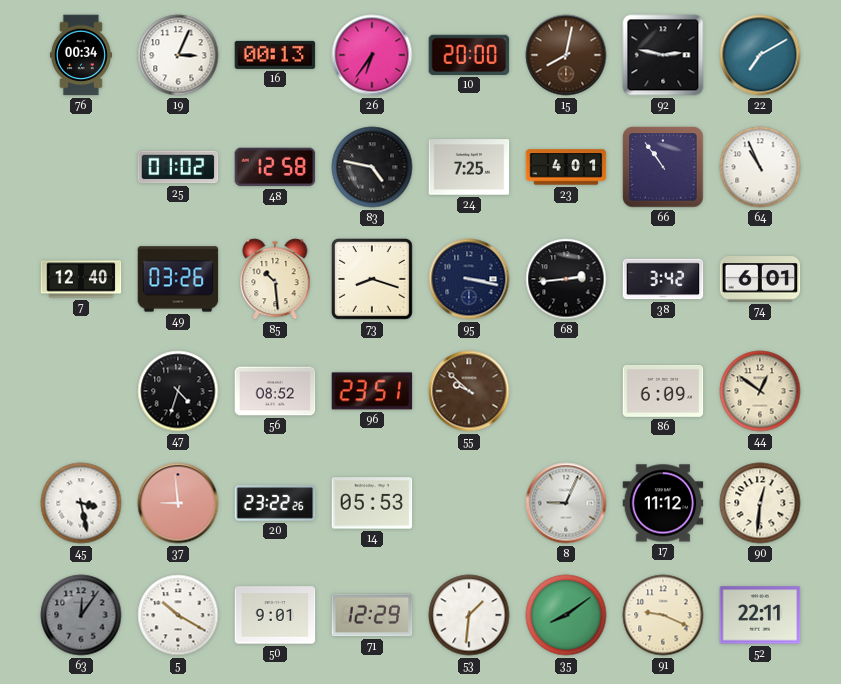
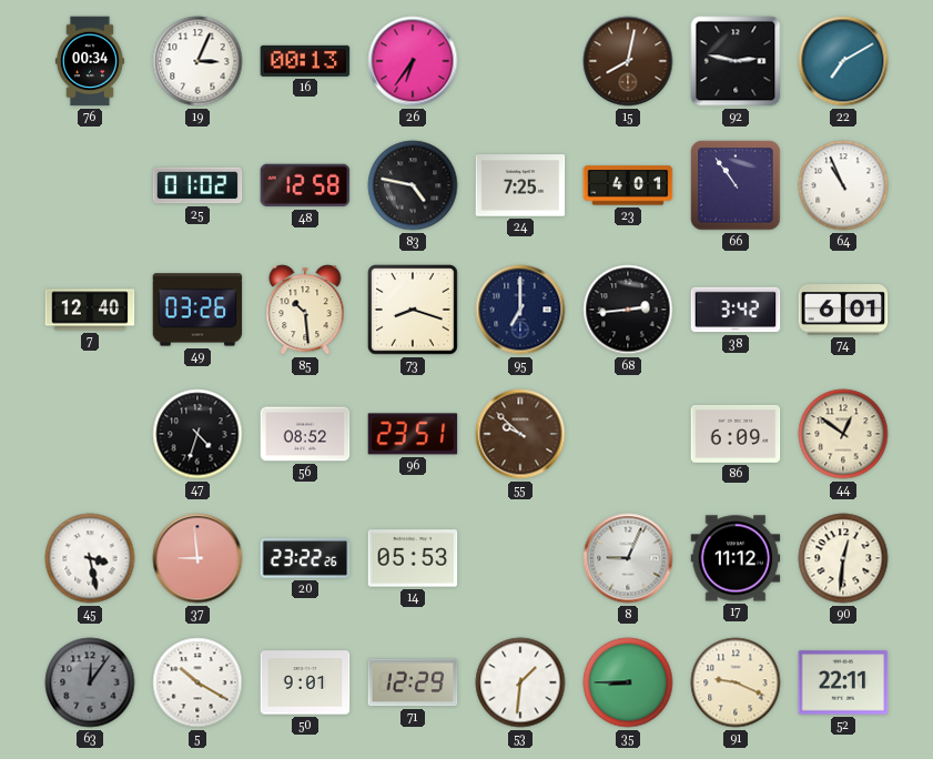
10: 20:00 -> none
95: 3:17 -> 7:00
35: 8:09 -> 8:45
